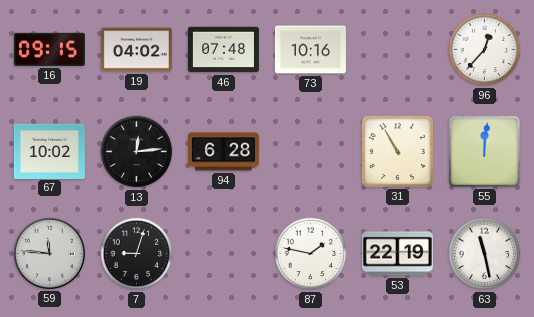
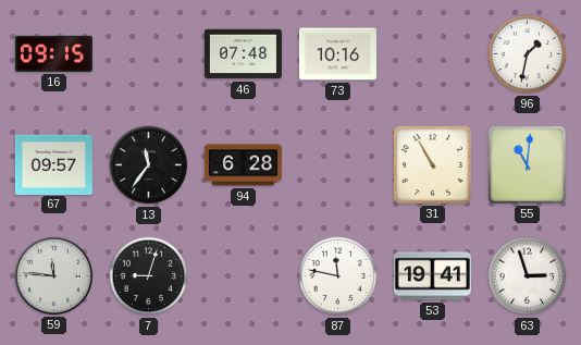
19: 04:02 -> none
96: 12:37 -> 1:32
67: 10:02 -> 09:57
13: 12:14 -> 11:36
55: 12:01 -> 11:01
87: 1:47 -> 11:47
53: 22:19 -> 19:41
63: 11:28 -> 2:57
